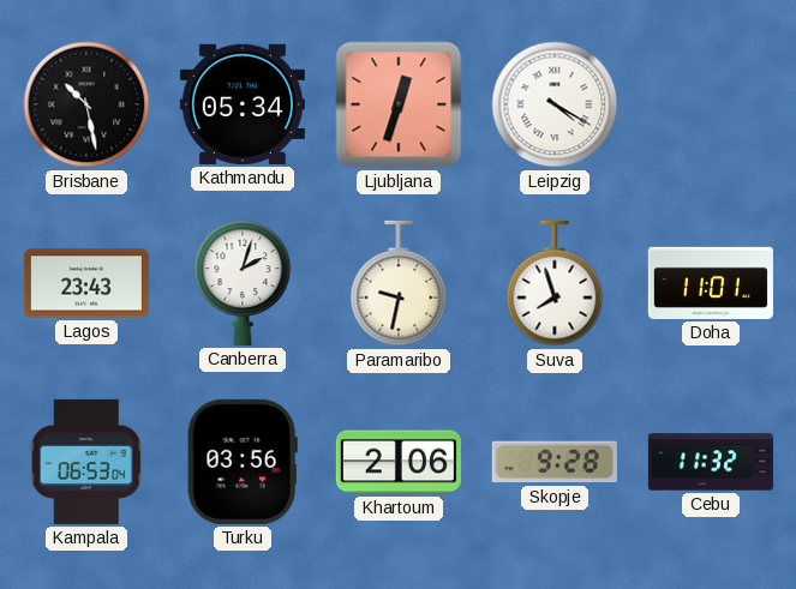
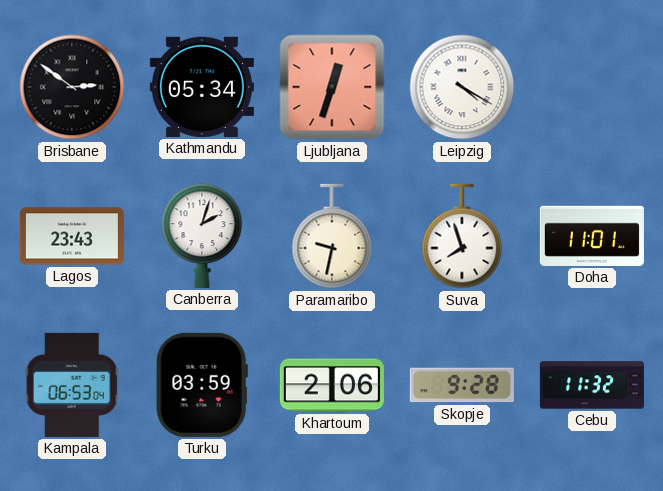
Brisbane: 10:28 -> 2:51
Turku: 03:56 -> 03:59
